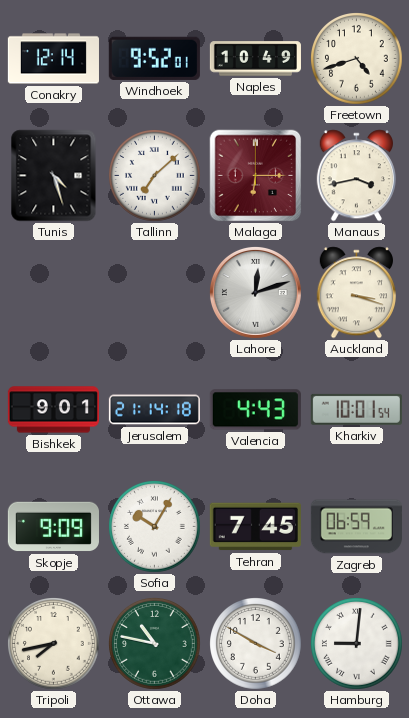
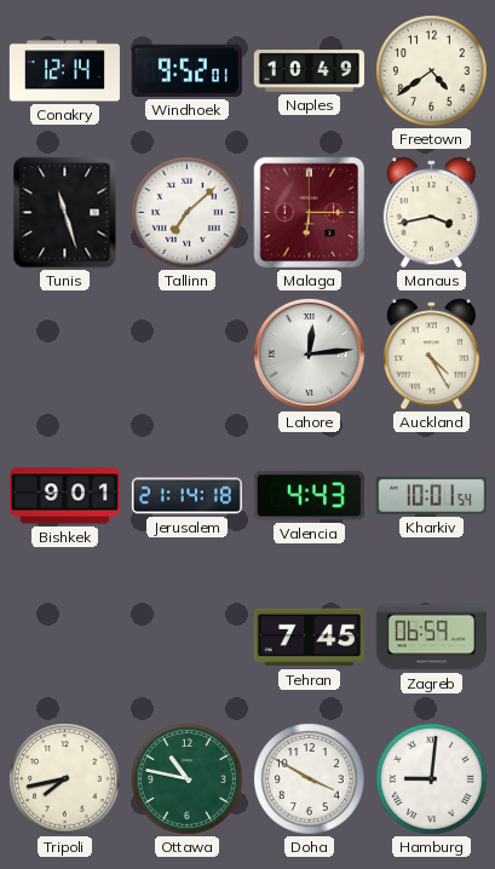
Freetown: 4:42 -> 4:39
Tunis: 4:27 -> 11:27
Lahore: 12:12 -> 12:14
Auckland: 3:18 -> 4:25
Skopje: 9:09 -> none
Sofia: 10:05 -> none
